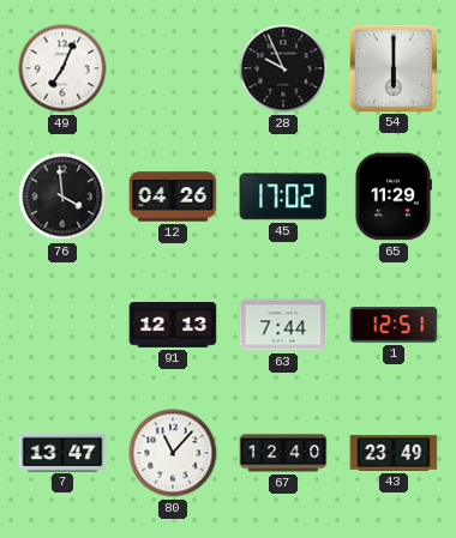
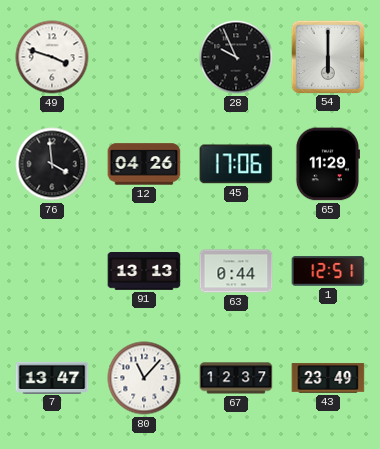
49: 7:04 -> 3:48
45: 17:02 -> 17:06
91: 12:13 -> 13:13
63: 7:44 -> 0:44
67: 12:40 -> 12:37
